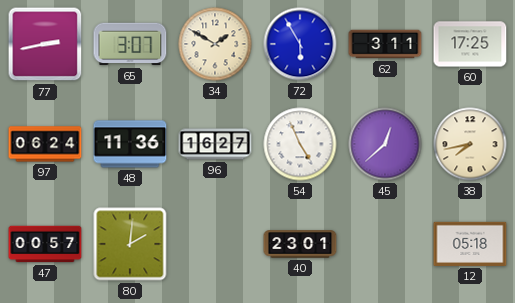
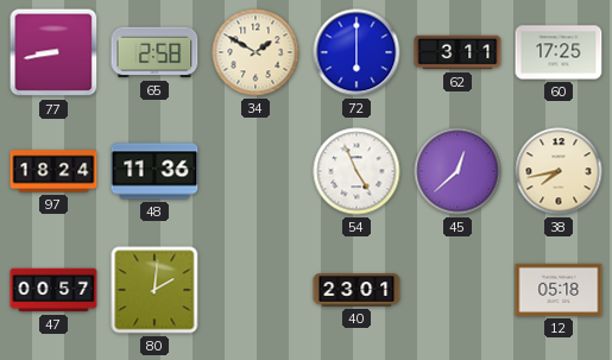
77: 2:43 -> 8:43
65: 3:07 -> 2:58
72: 5:55 -> 6:00
97: 06:24 -> 18:24
96: 16:27 -> none
